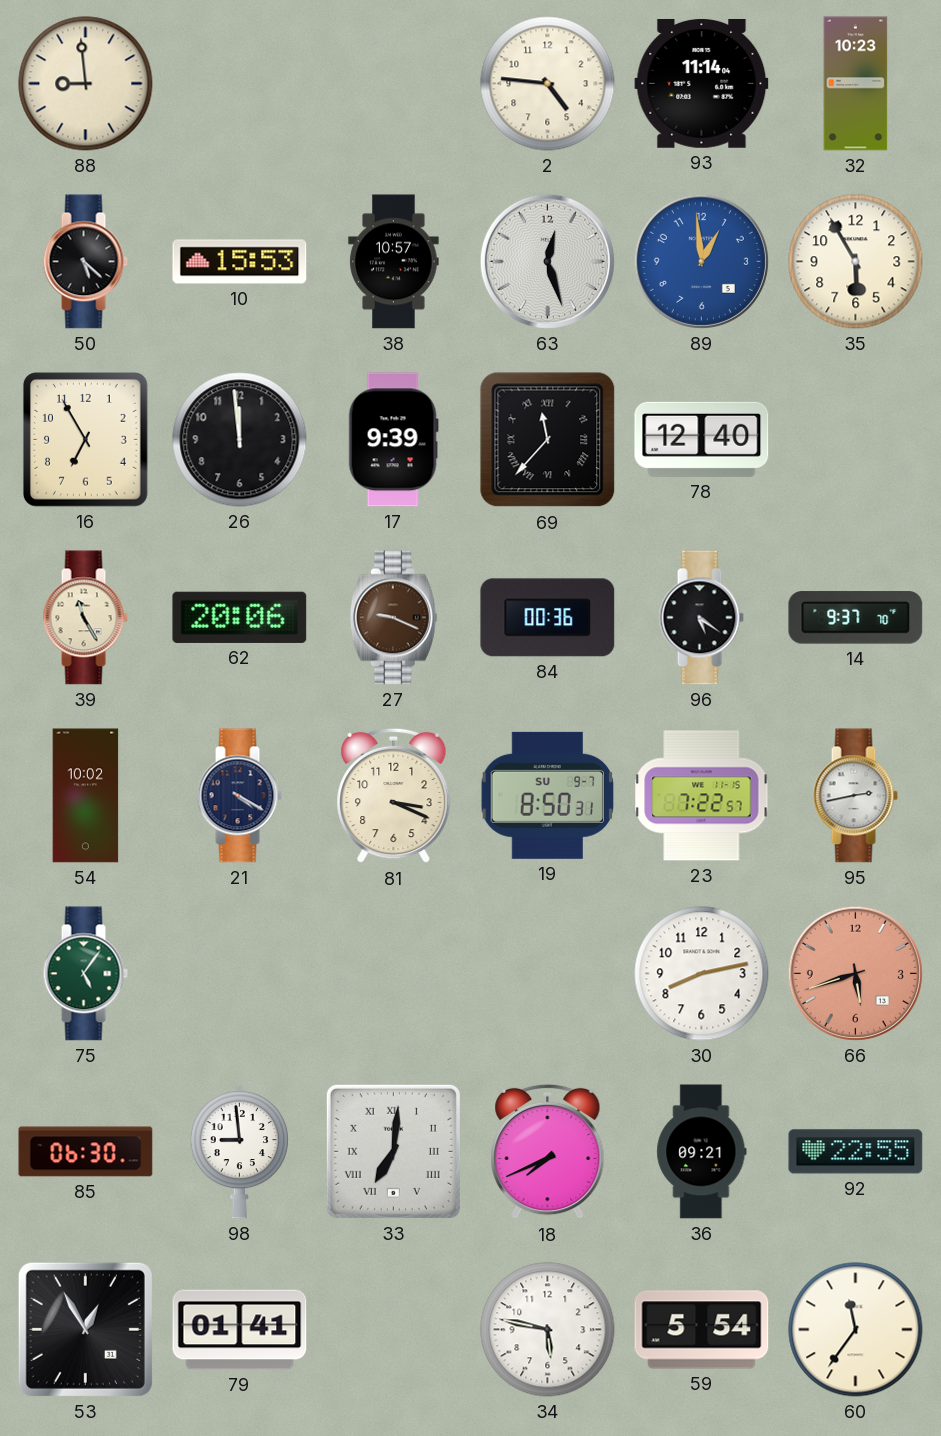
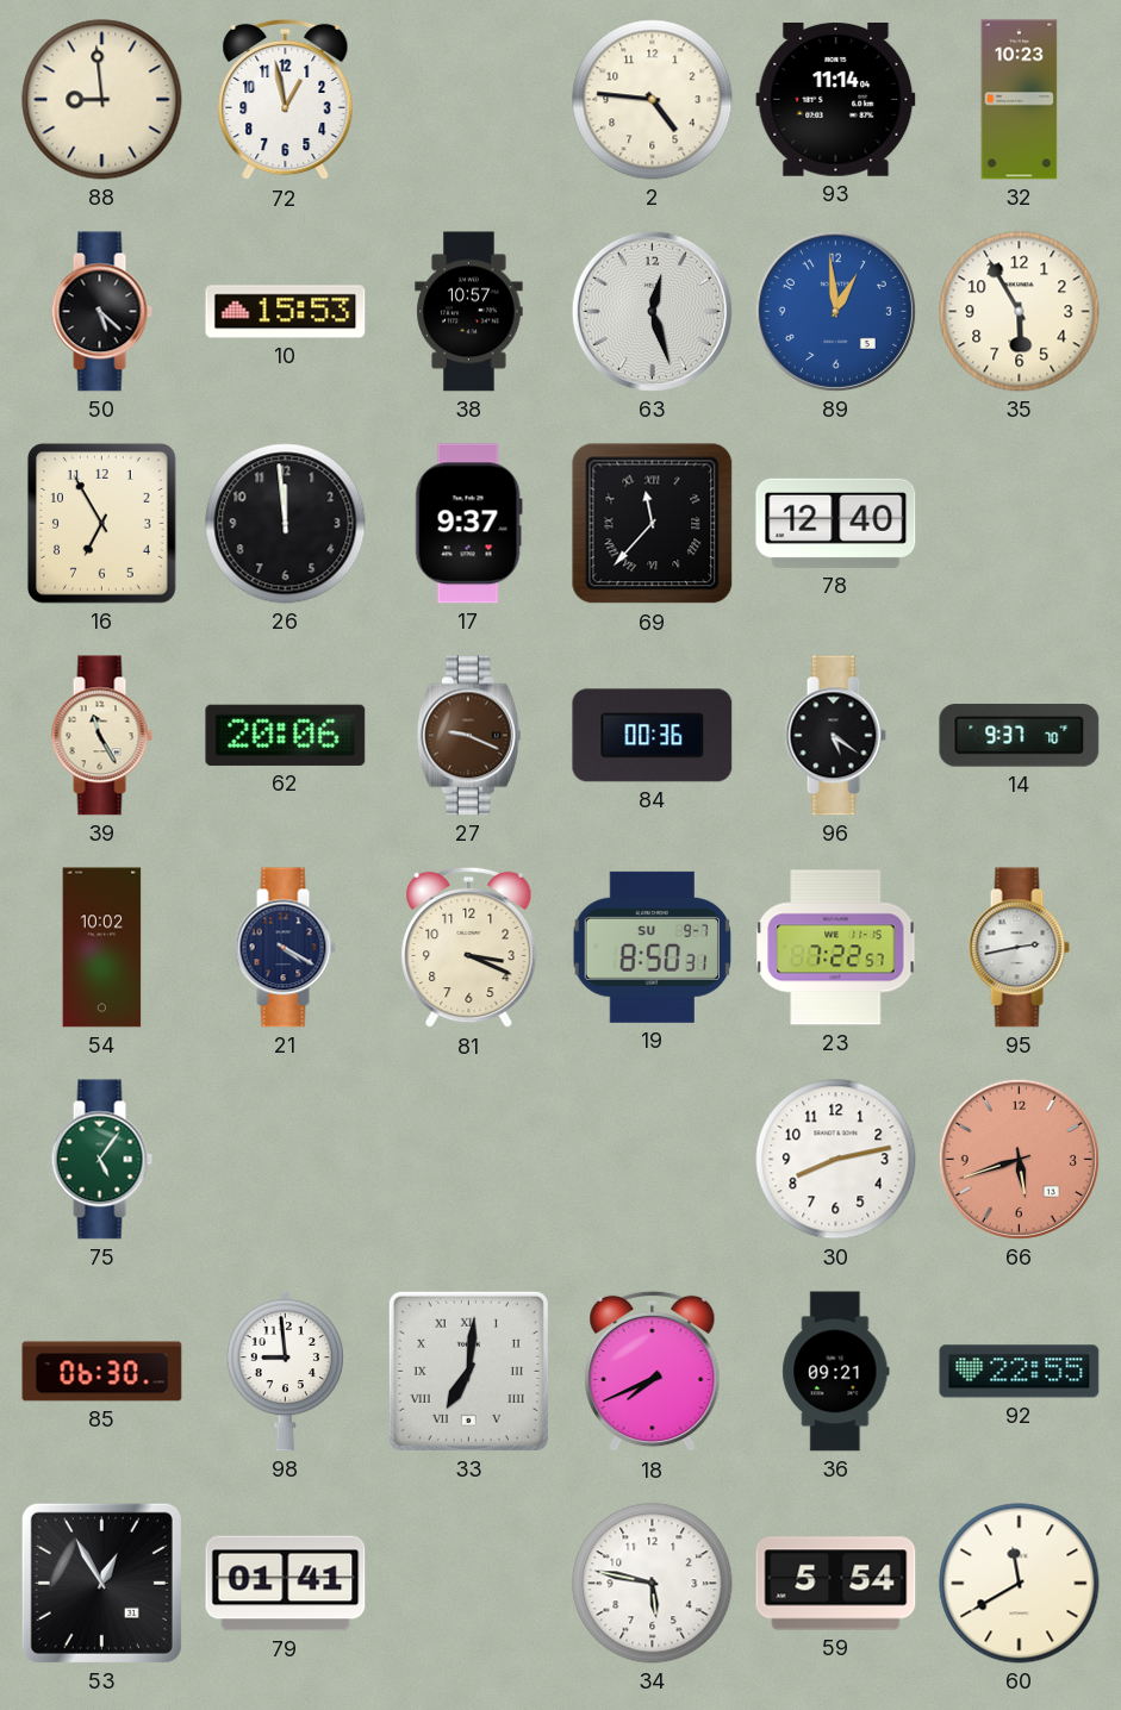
72: none -> 12:58
17: 9:39 -> 9:37
60: 11:36 -> 11:40
